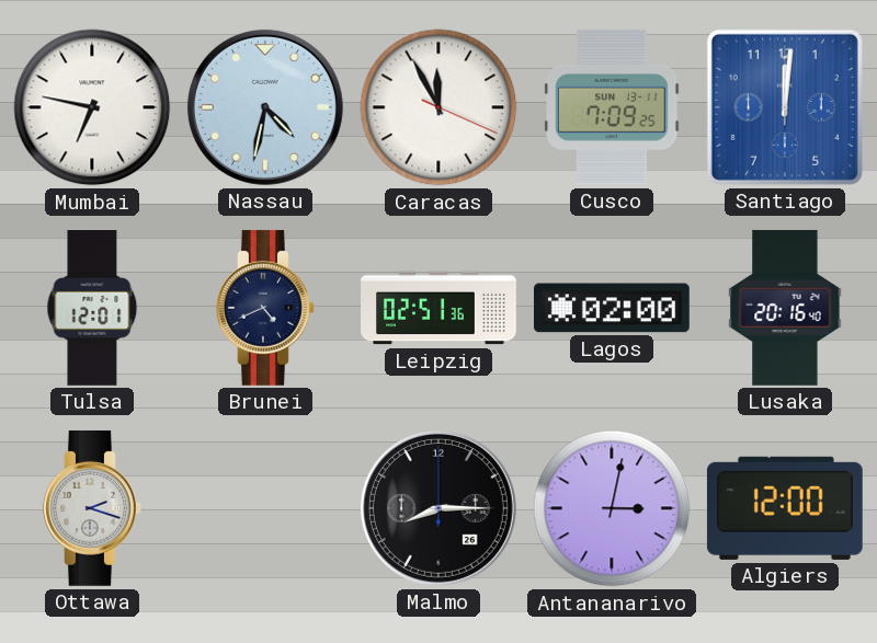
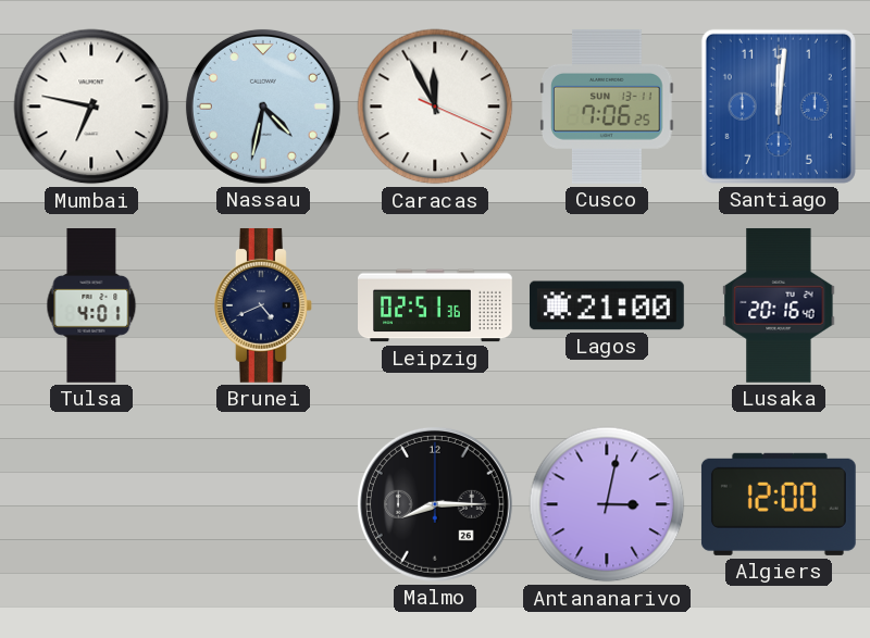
Cusco: 7:09 -> 7:06
Tulsa: 12:01 -> 4:01
Lagos: 02:00 -> 21:00
Ottawa: 2:18 -> none
